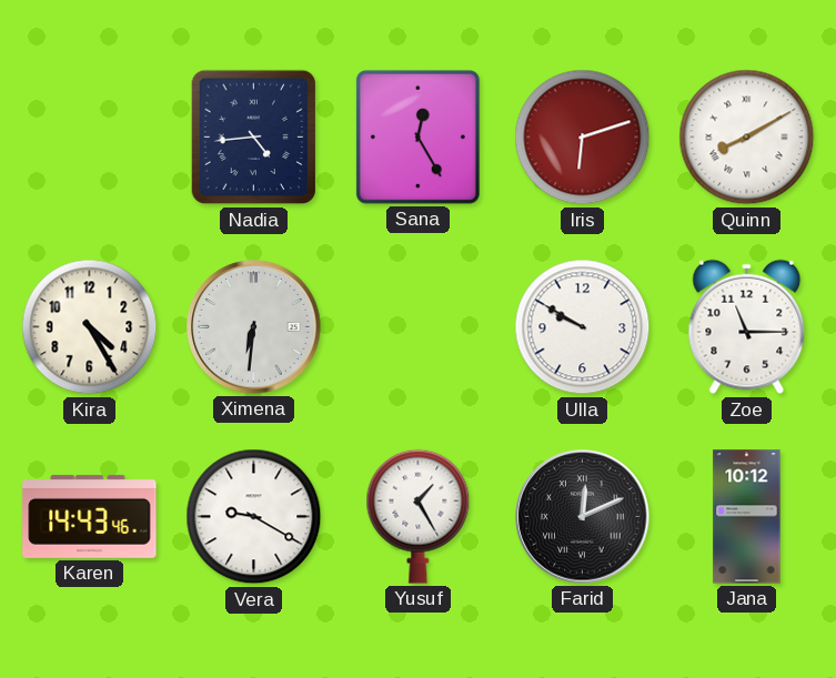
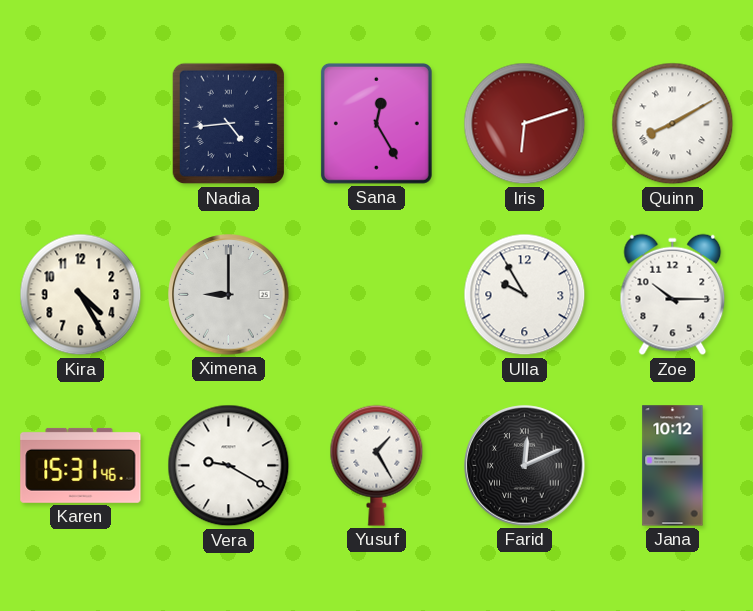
Ximena: 6:31 -> 9:00
Ulla: 9:50 -> 9:55
Zoe: 11:15 -> 10:15
Karen: 14:43 -> 15:31
